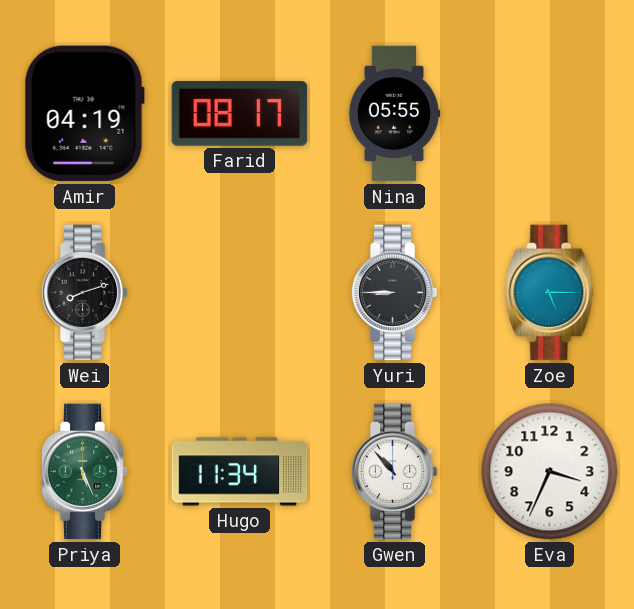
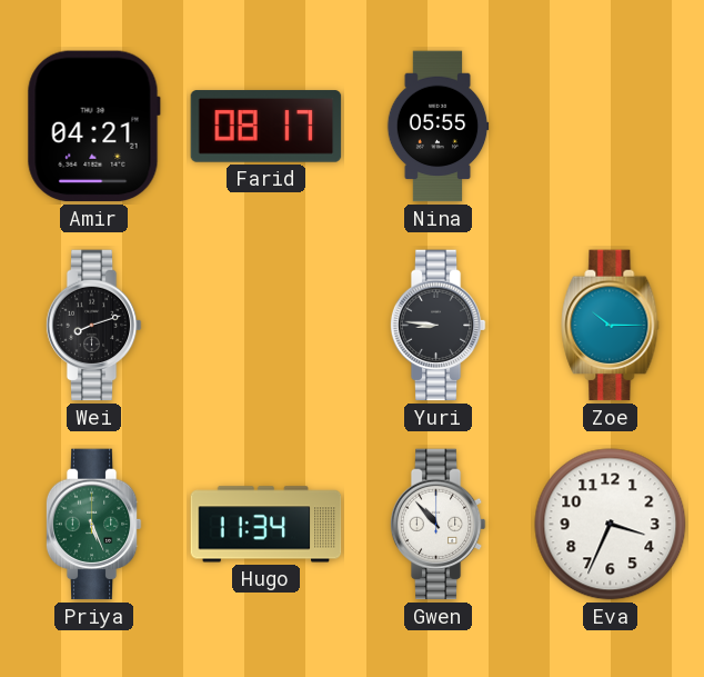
Amir: 04:19 -> 04:21
Yuri: 8:45 -> 8:46
Zoe: 5:15 -> 10:15
